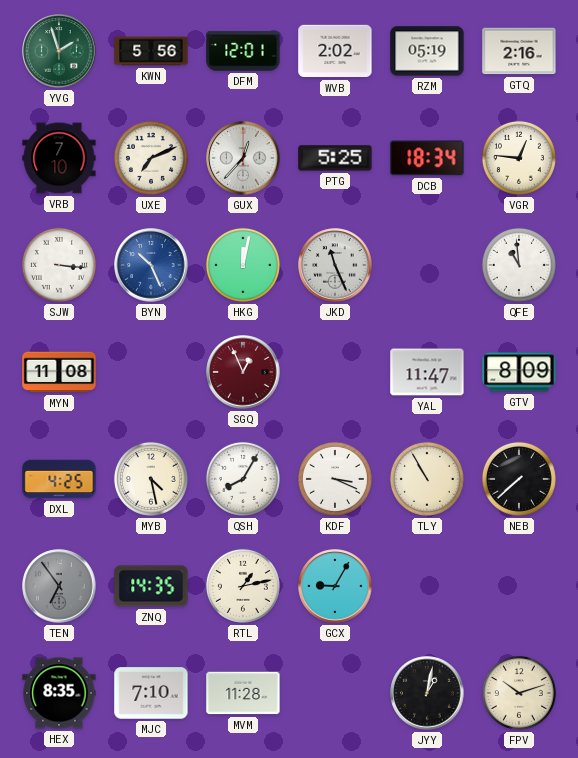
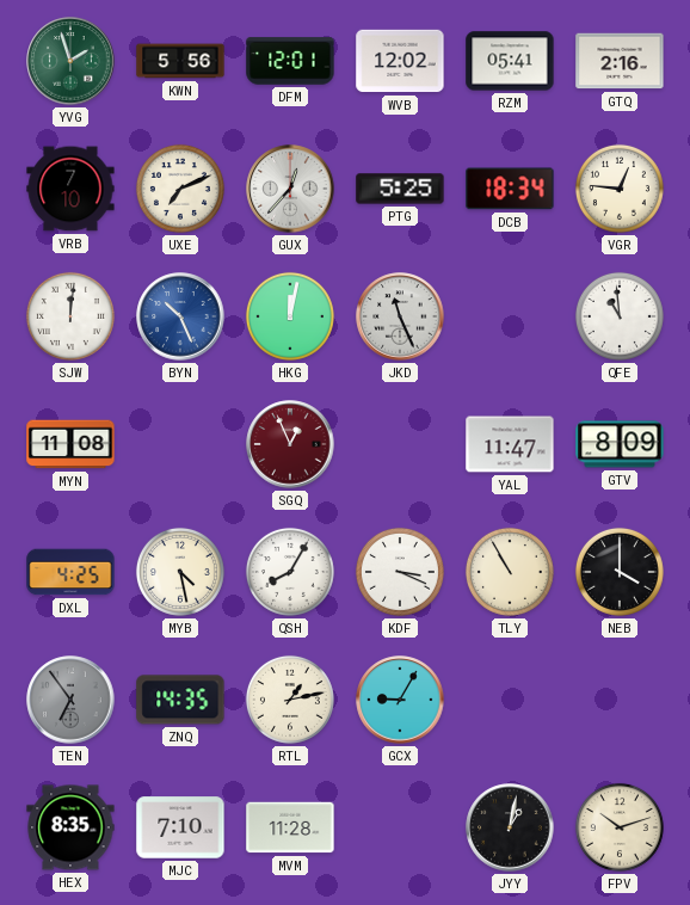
WVB: 2:02 -> 12:02
RZM: 05:19 -> 05:41
SJW: 3:16 -> 12:01
NEB: 7:38 -> 4:00
